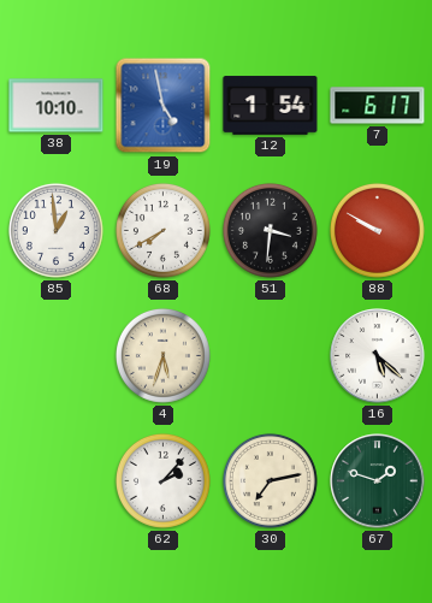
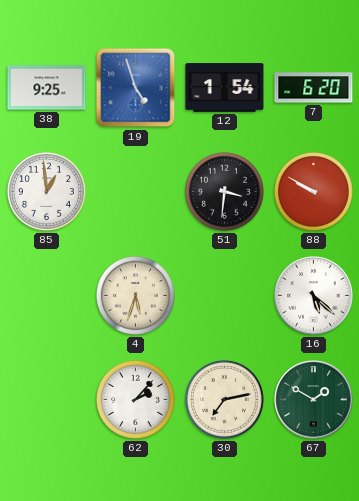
38: 10:10 -> 9:25
19: 4:58 -> 4:57
7: 6:17 -> 6:20
68: 7:40 -> none
67: 1:48 -> 1:50
